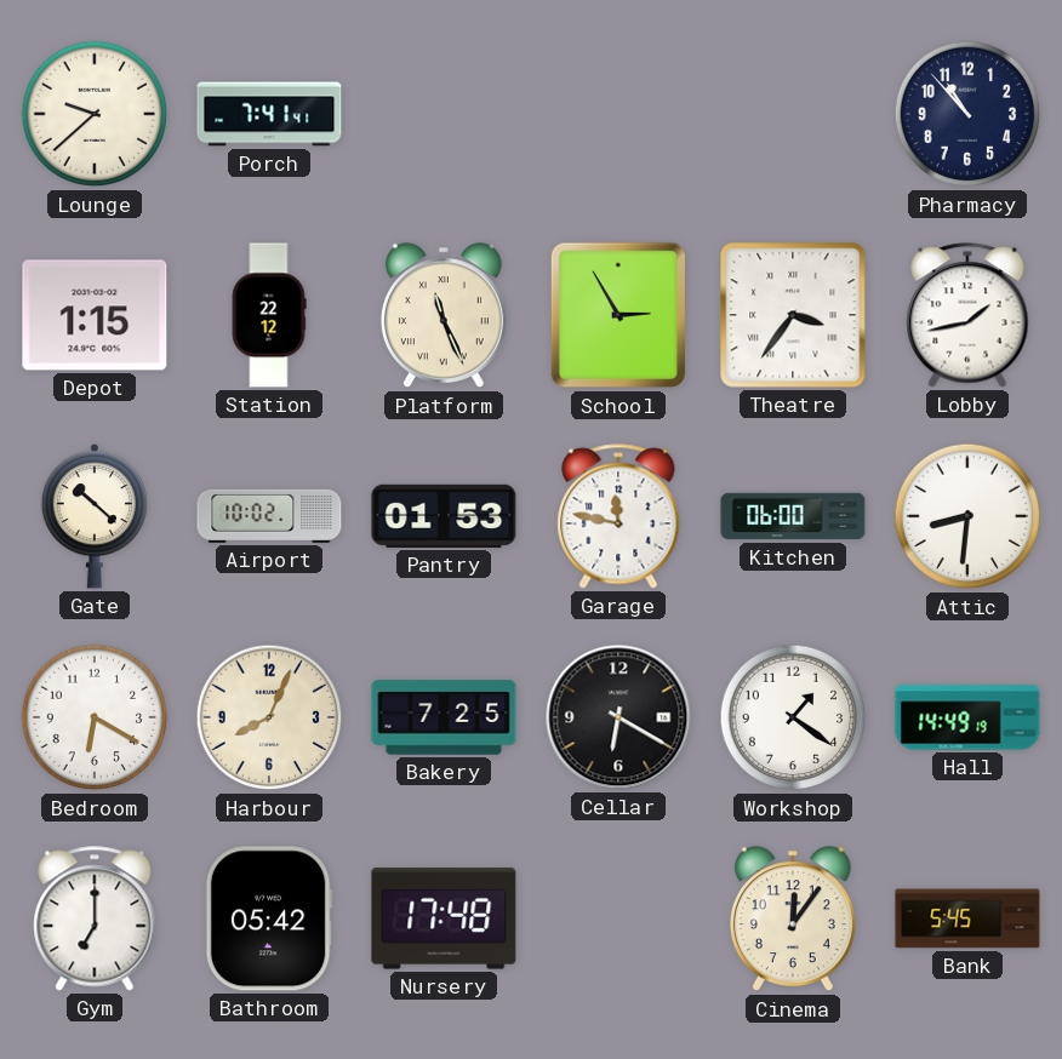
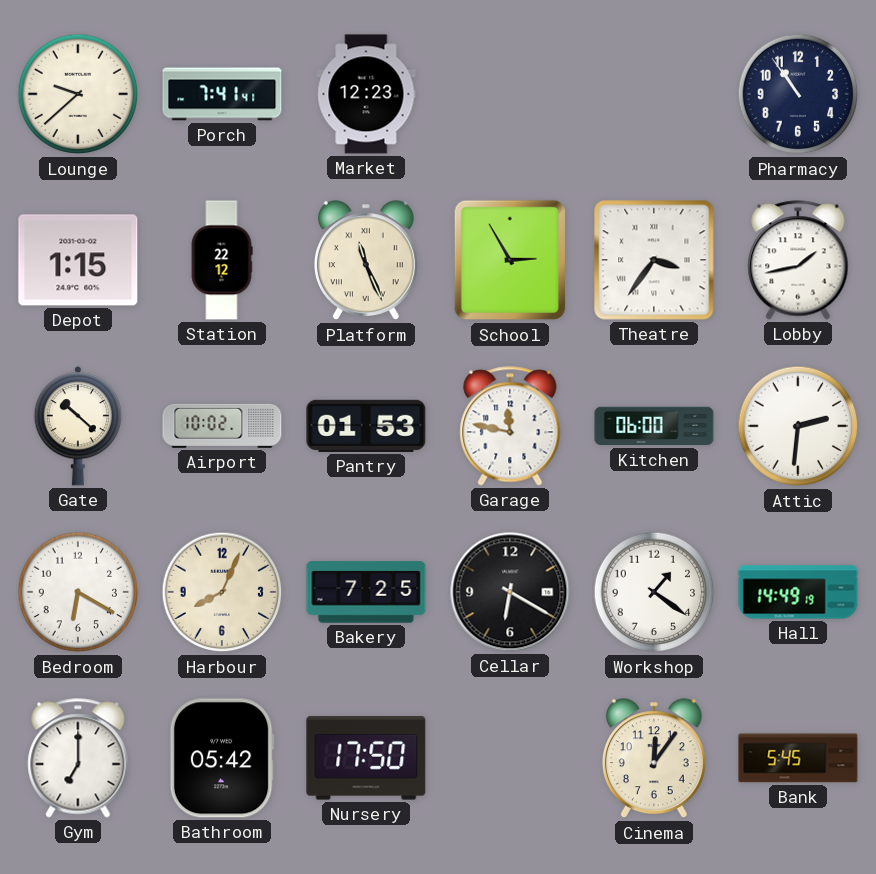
Market: none -> 12:23
Pharmacy: 10:53 -> 10:54
Attic: 8:31 -> 2:31
Nursery: 17:48 -> 17:50
